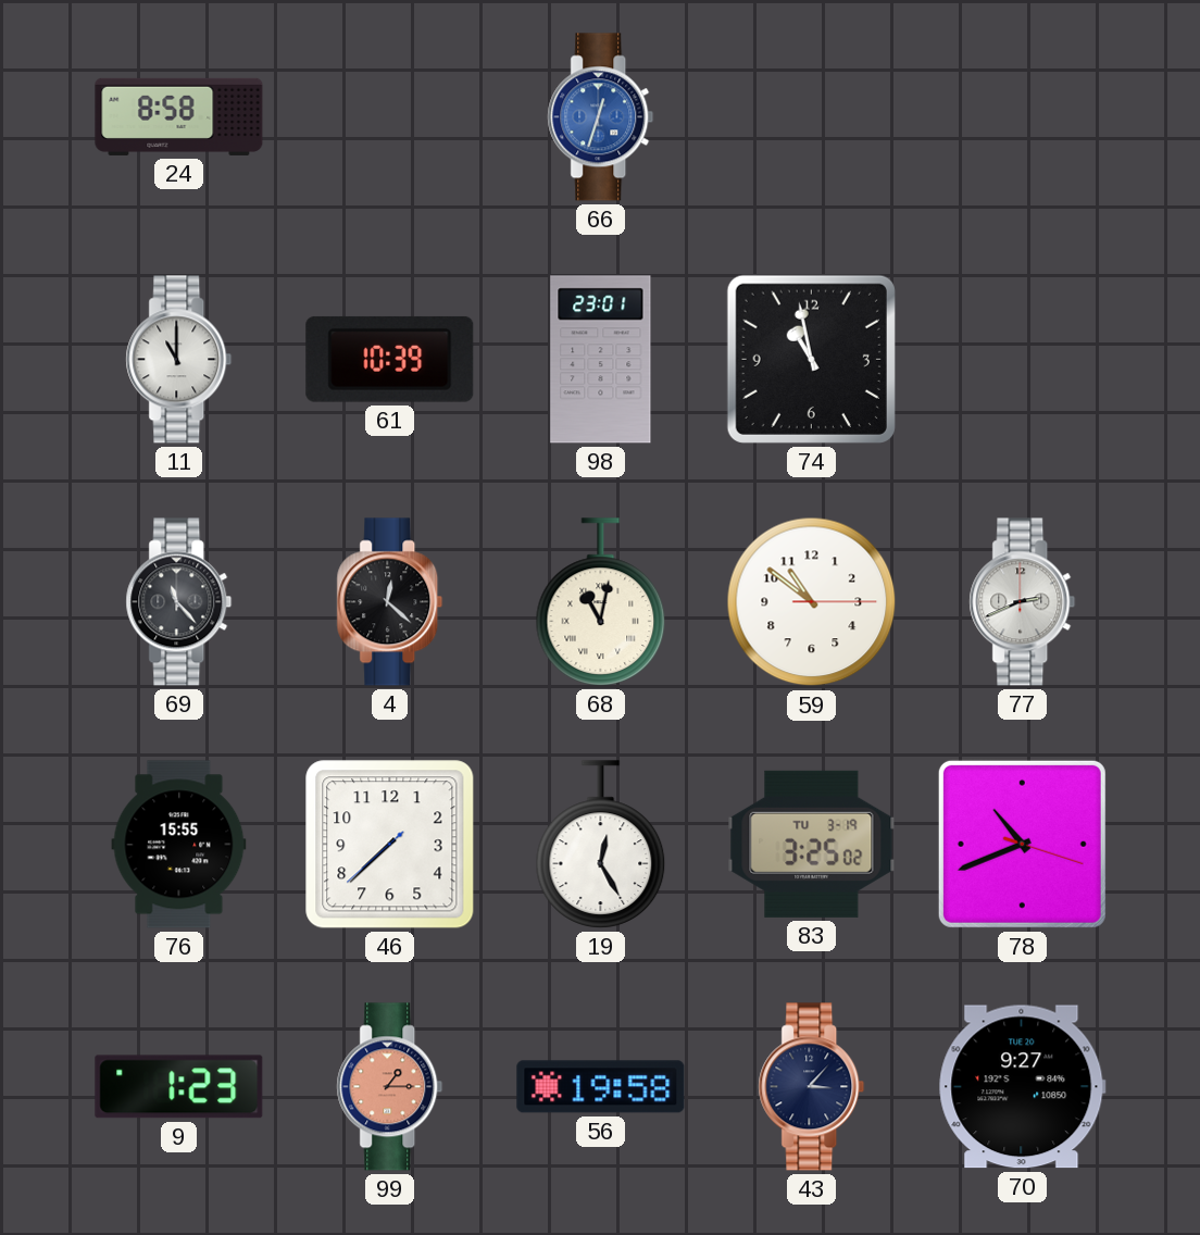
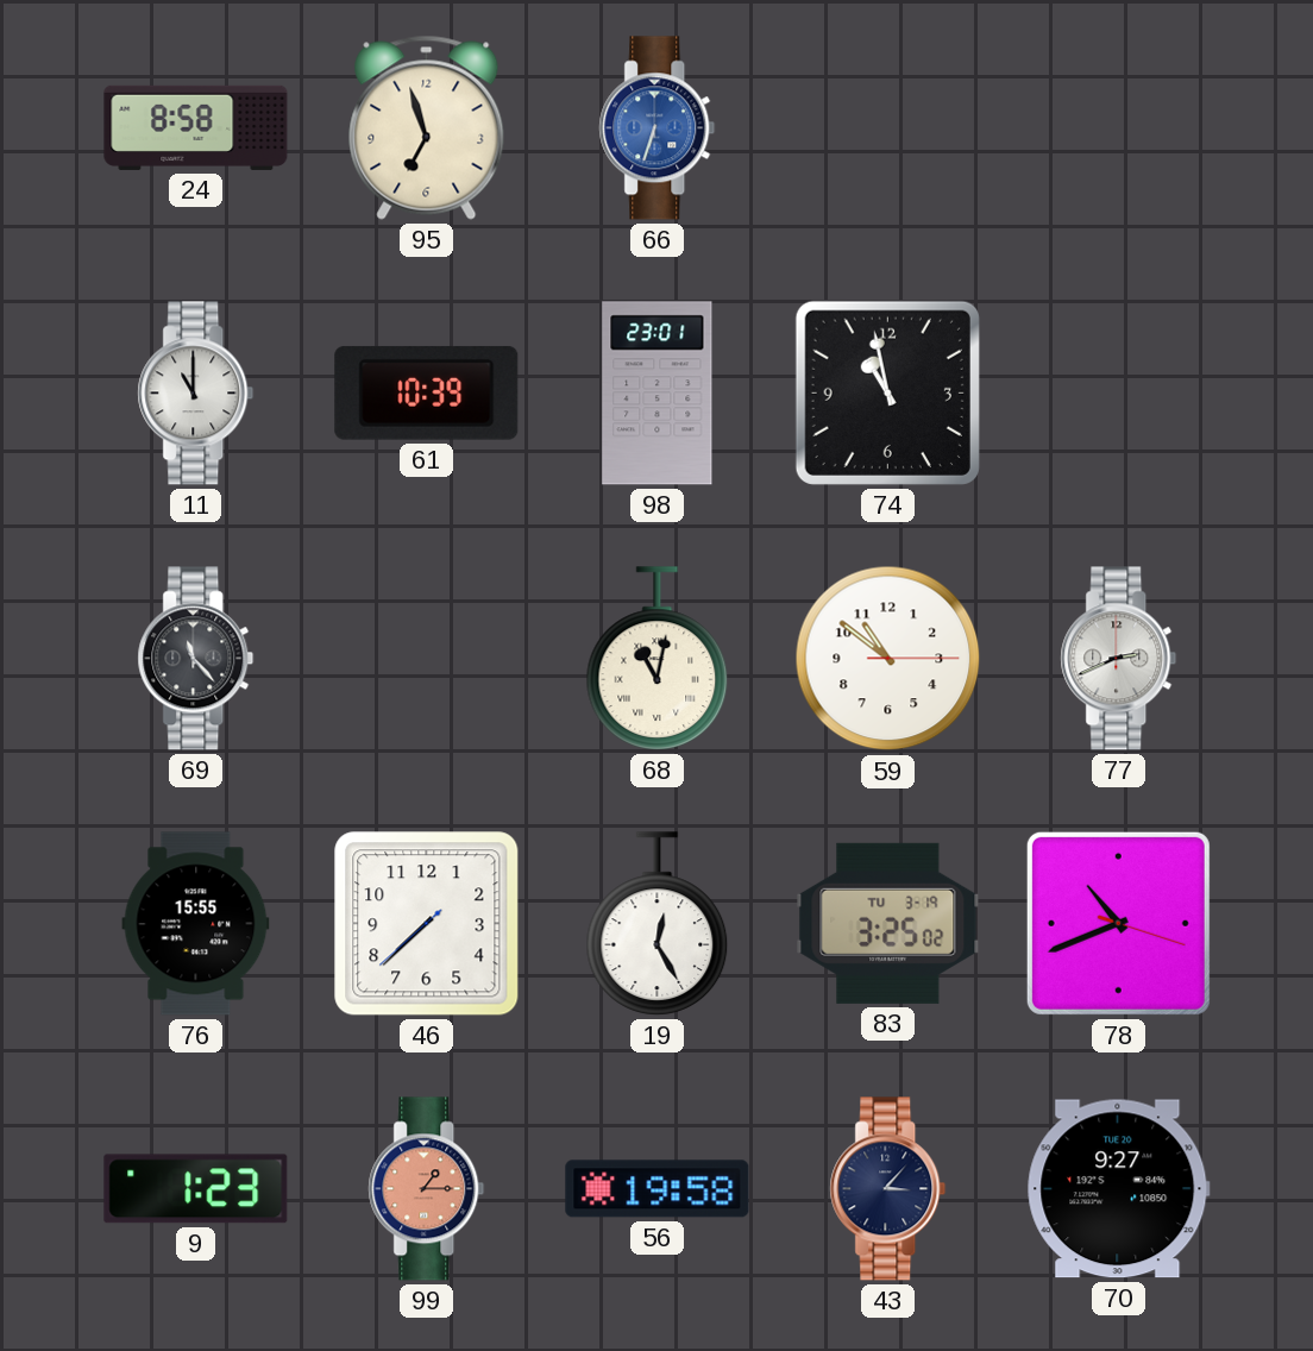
95: none -> 6:57
66: 12:33 -> 6:33
4: 12:22 -> none
